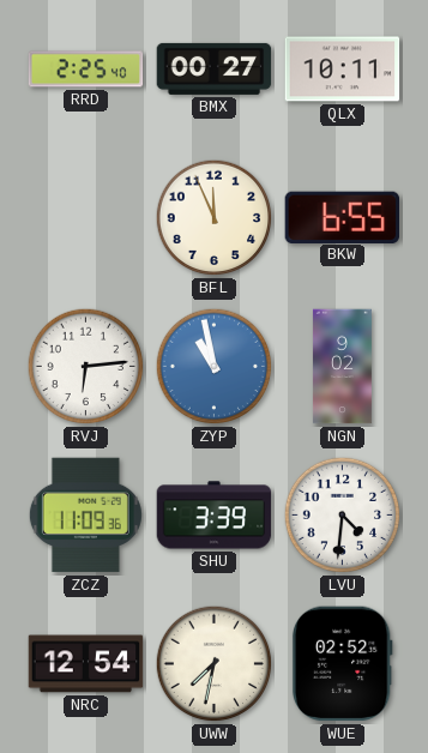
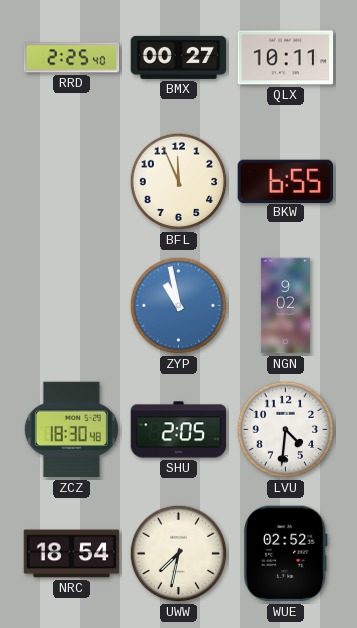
RVJ: 6:14 -> none
ZCZ: 11:09 -> 18:30
SHU: 3:39 -> 2:05
NRC: 12:54 -> 18:54
